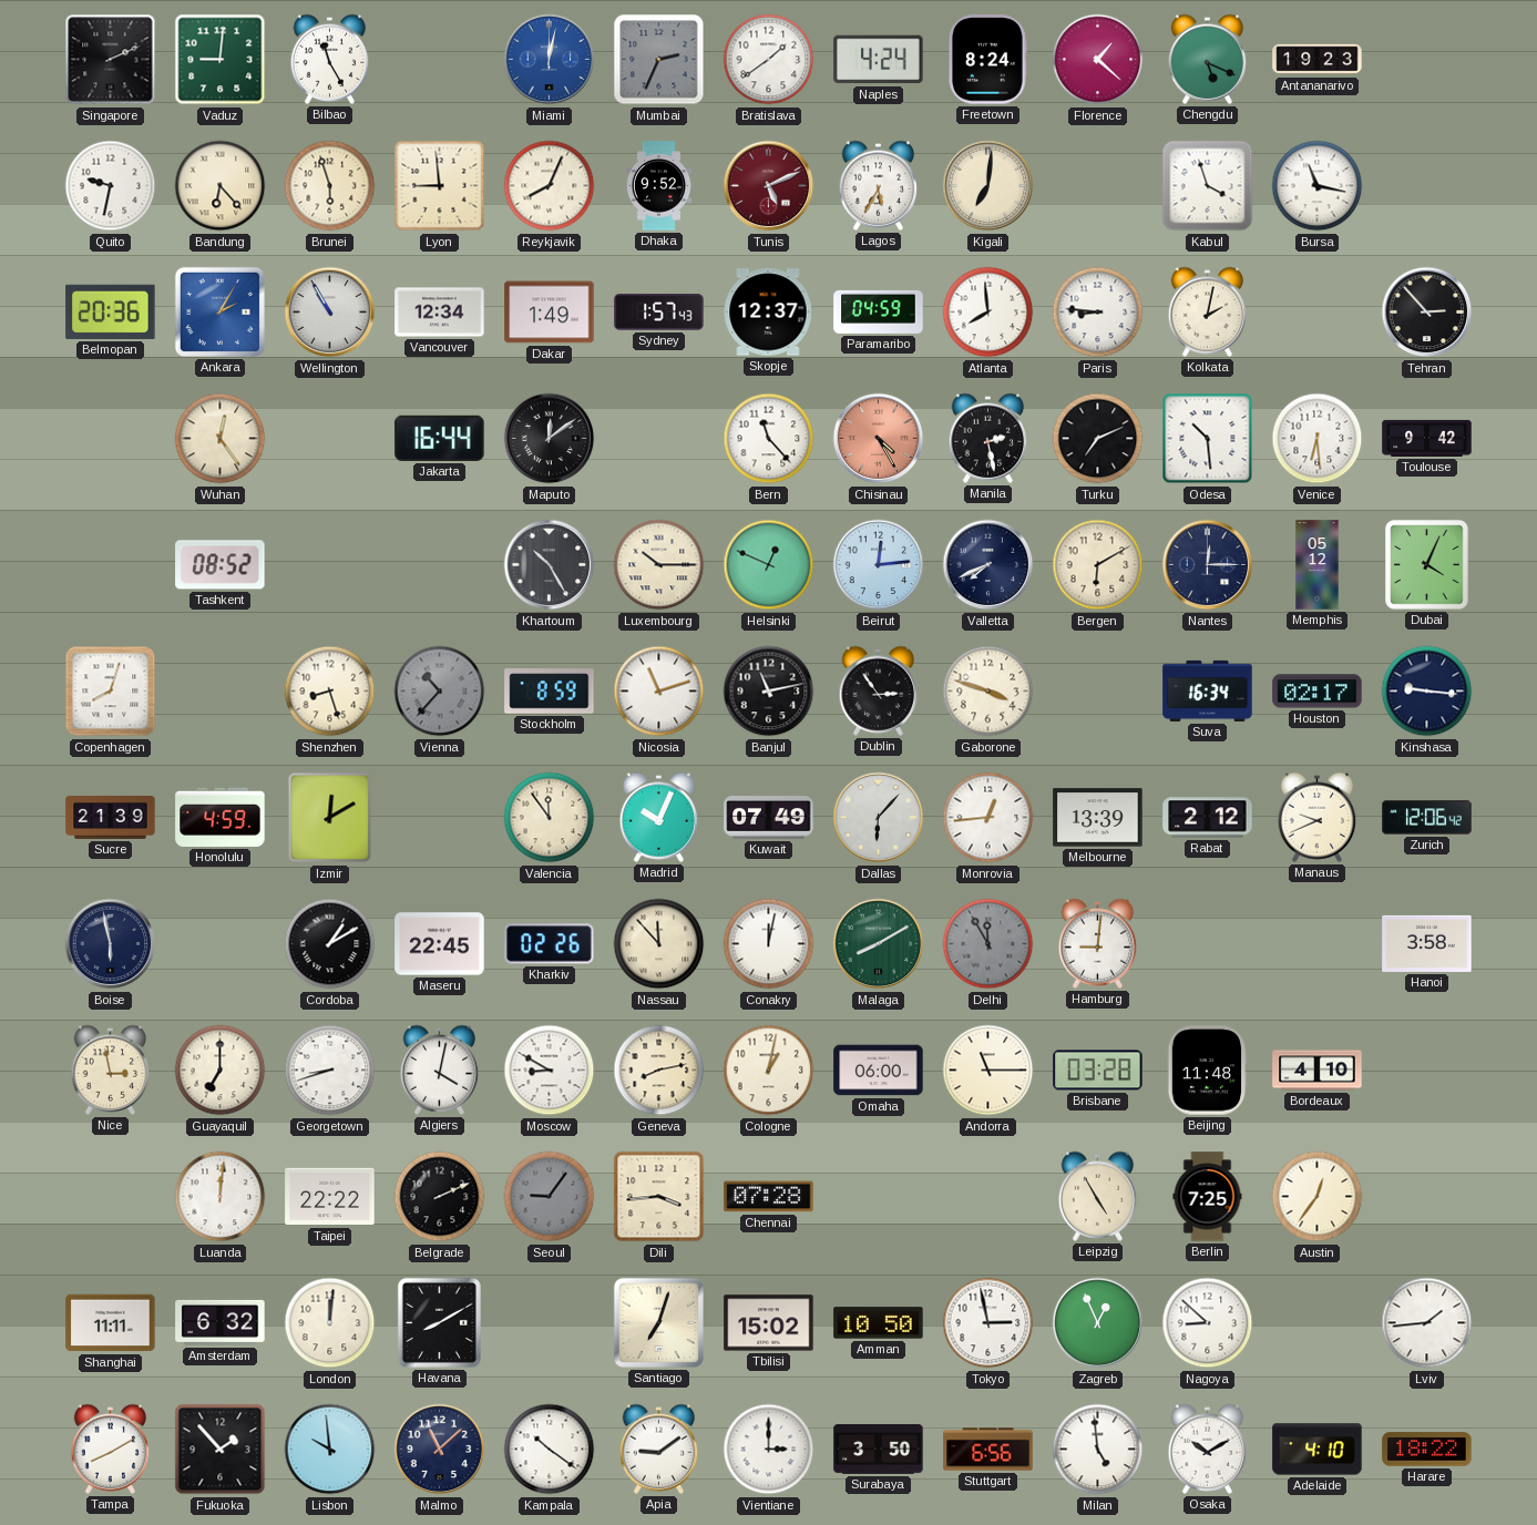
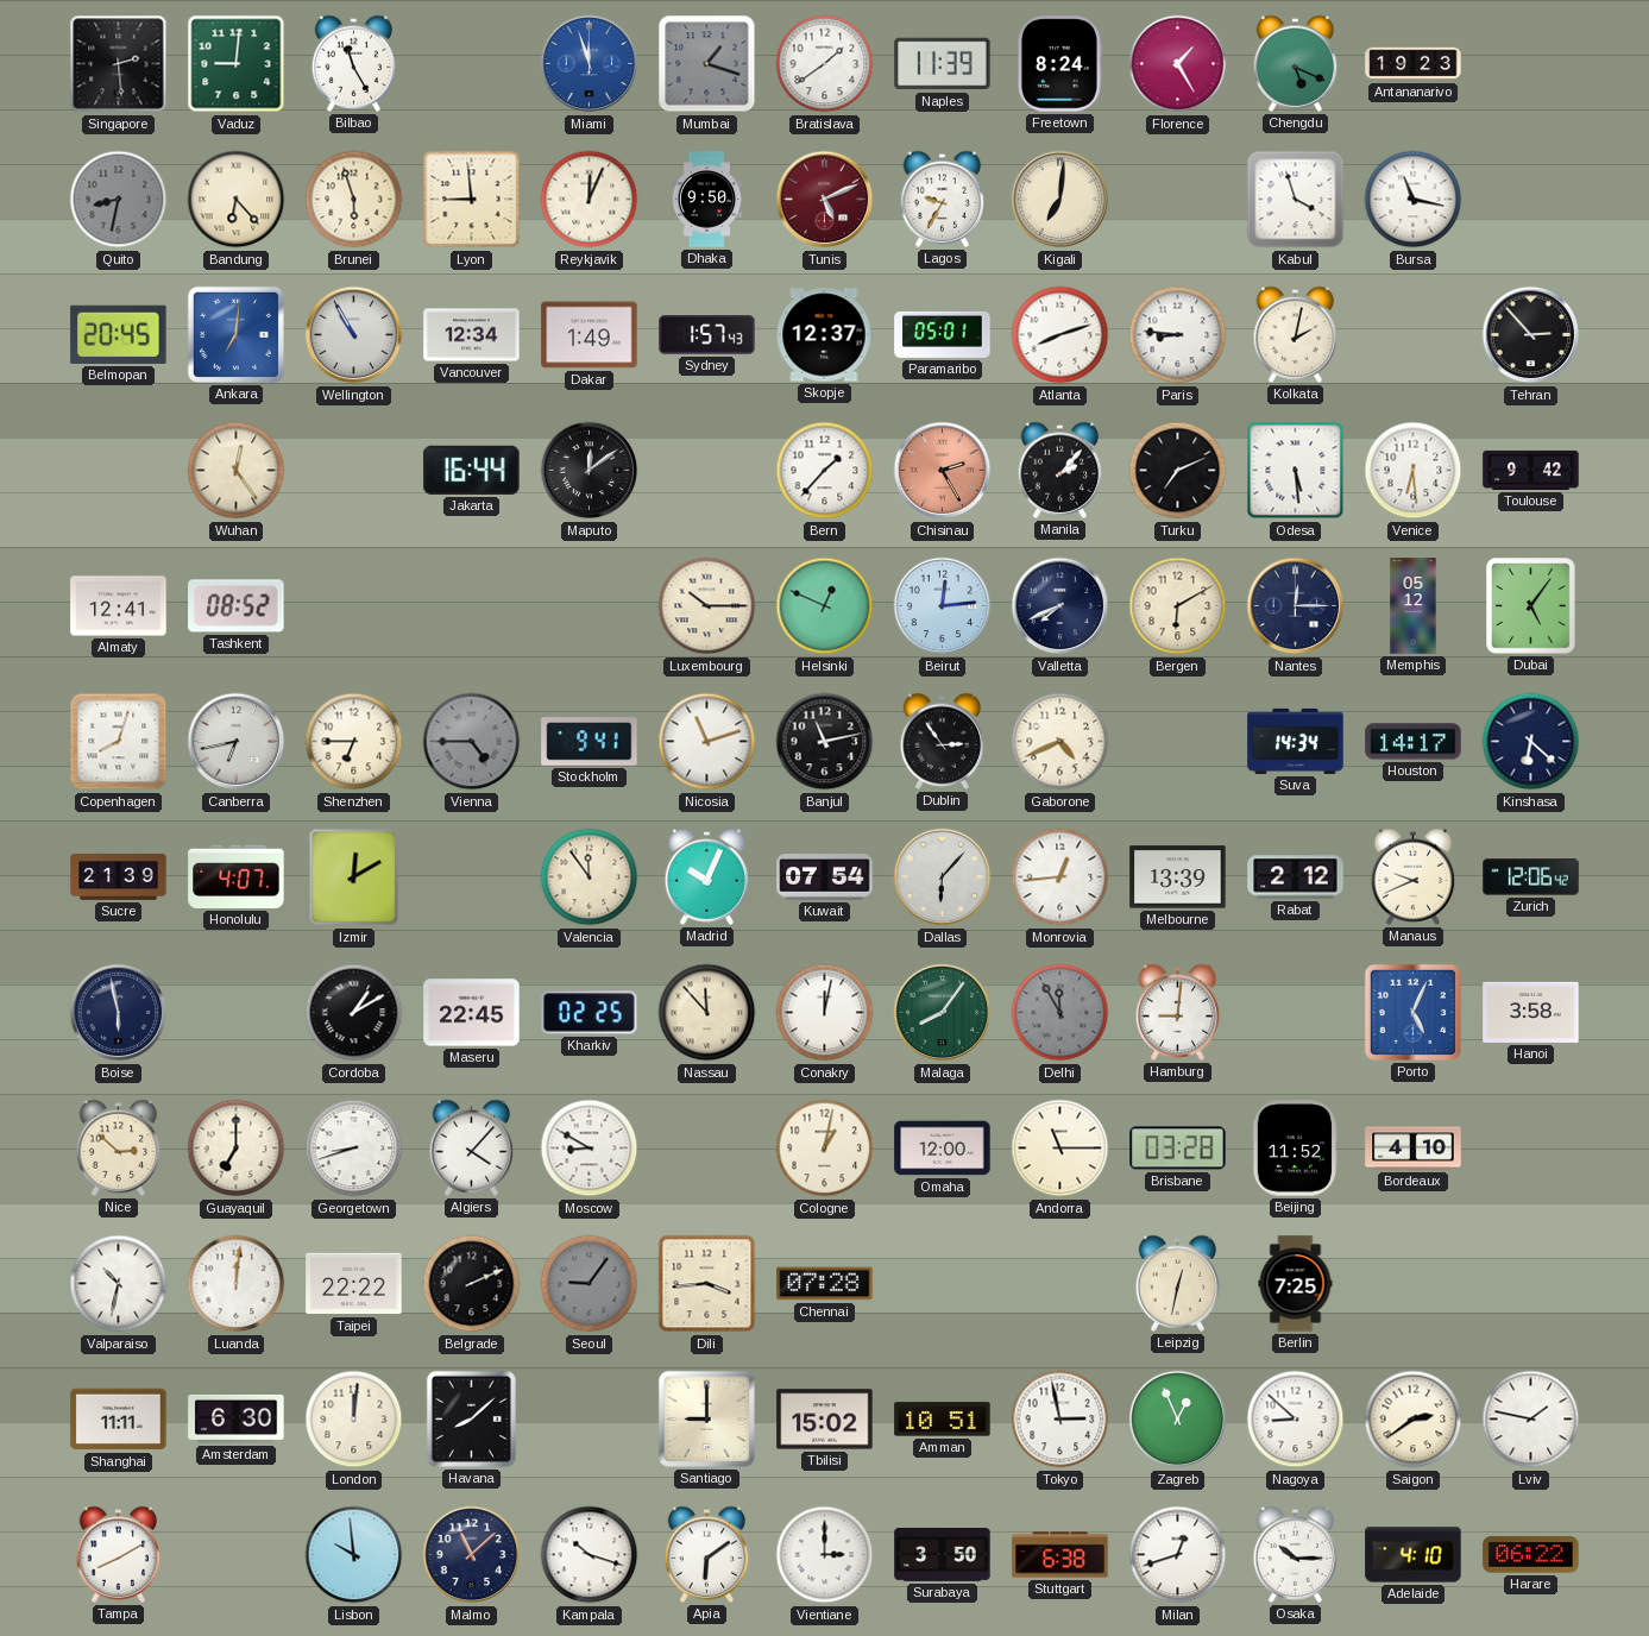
Singapore: 2:11 -> 2:29
Miami: 12:02 -> 11:57
Mumbai: 2:34 -> 1:18
Naples: 4:24 -> 11:39
Florence: 1:22 -> 1:25
Quito: 9:32 -> 8:32
Quito dial: white -> grey
Reykjavik: 8:04 -> 12:04
Dhaka: 9:52 -> 9:50
Lagos: 5:35 -> 9:35
Belmopan: 20:36 -> 20:45
Ankara: 2:05 -> 7:01
Paramaribo: 04:59 -> 05:01
Atlanta: 7:59 -> 8:12
Bern: 11:23 -> 1:37
Chisinau: 4:25 -> 2:25
Manila: 2:28 -> 2:07
Odesa: 10:29 -> 5:29
Almaty: none -> 12:41
Khartoum: 10:25 -> none
Dubai: 4:04 -> 5:06
Canberra: none -> 6:43
Shenzhen: 8:27 -> 6:45
Vienna: 10:37 -> 4:45
Stockholm: 8:59 -> 9:41
Gaborone: 3:48 -> 4:41
Suva: 16:34 -> 14:34
Houston: 02:17 -> 14:17
Kinshasa: 9:16 -> 6:22
Honolulu: 4:59 -> 4:07
Kuwait: 07:49 -> 07:54
Kharkiv: 02:26 -> 02:25
Malaga: 8:10 -> 8:06
Porto: none -> 5:04
Nice: 2:58 -> 2:52
Algiers: 4:02 -> 4:07
Geneva: 8:13 -> none
Omaha: 06:00 -> 12:00
Beijing: 11:48 -> 11:52
Valparaiso: none -> 10:32
Leipzig: 4:55 -> 12:32
Austin: 12:36 -> none
Amsterdam: 6:32 -> 6:30
Havana: 8:10 -> 8:08
Santiago: 7:03 -> 9:00
Amman: 10:50 -> 10:51
Saigon: none -> 2:39
Lviv: 1:44 -> 1:47
Fukuoka: 1:53 -> none
Kampala: 10:21 -> 10:18
Apia: 9:09 -> 6:09
Stuttgart: 6:56 -> 6:38
Milan: 4:59 -> 12:42
Osaka: 10:10 -> 10:15
Harare: 18:22 -> 06:22
